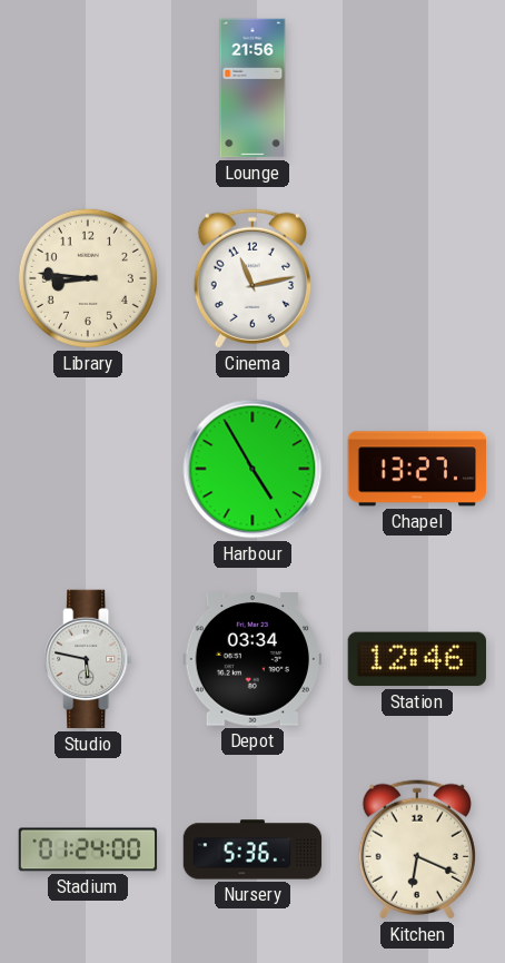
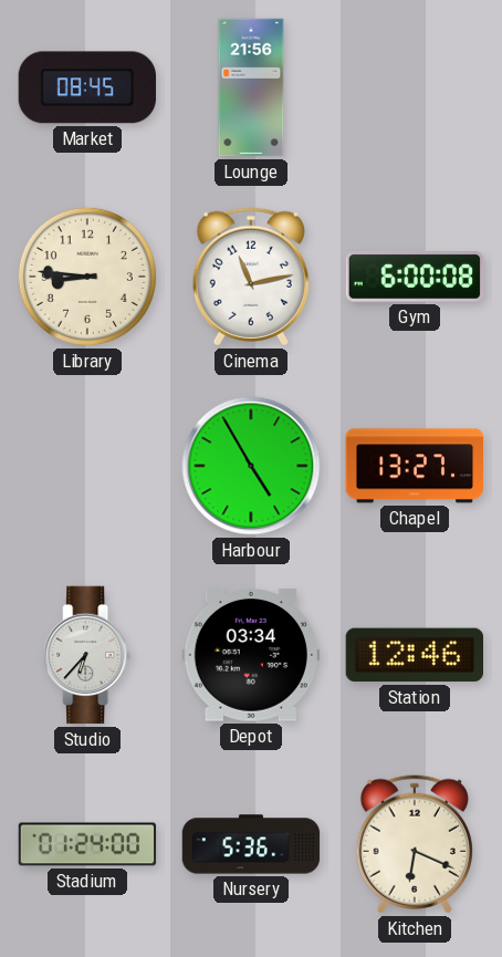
Market: none -> 08:45
Gym: none -> 6:00
Studio: 5:47 -> 6:37
